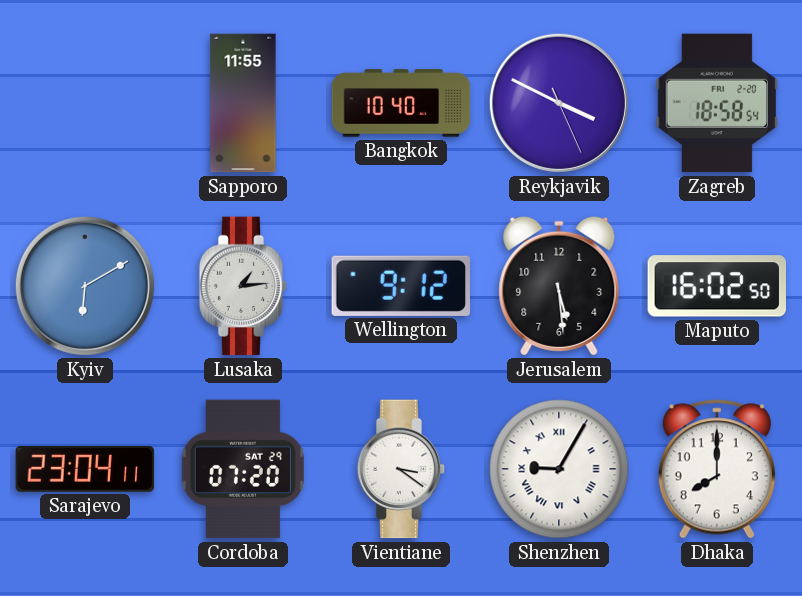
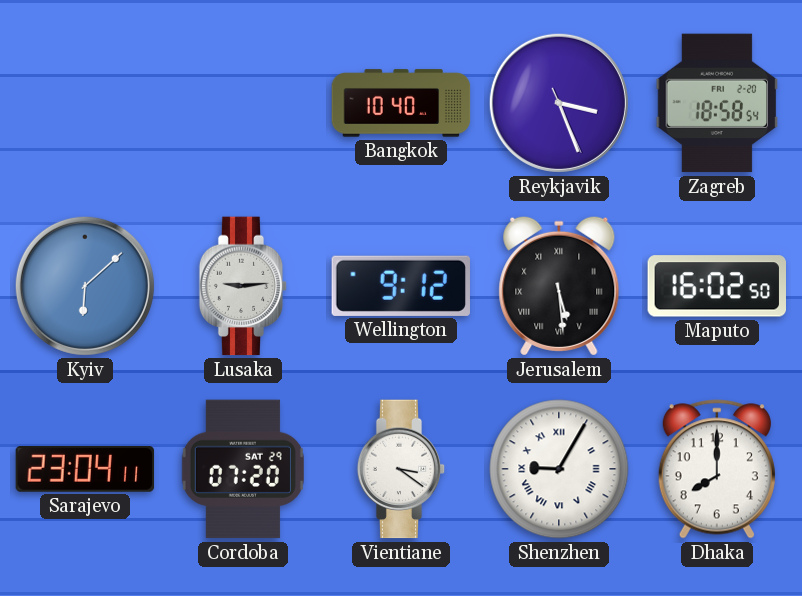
Sapporo: 11:55 -> none
Reykjavik: 3:49 -> 3:26
Kyiv: 6:10 -> 6:08
Lusaka: 1:14 -> 9:14
Jerusalem numerals: Arabic -> Roman
